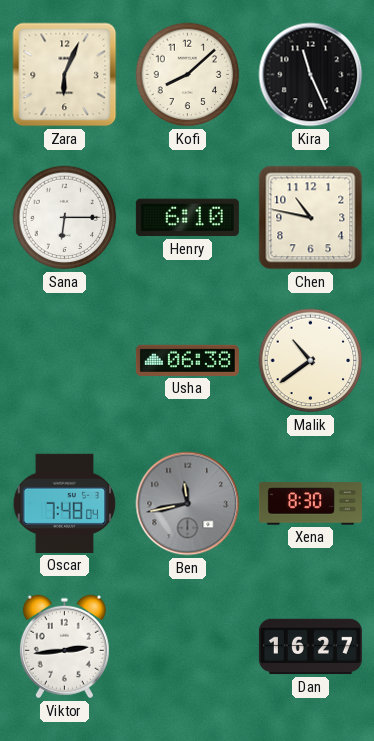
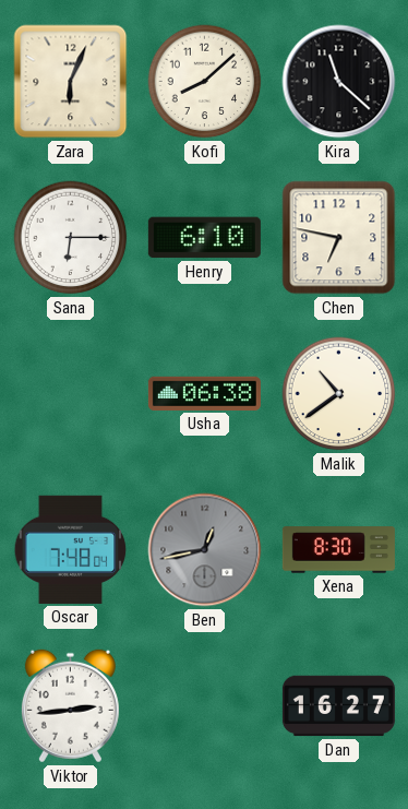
Kira: 11:26 -> 11:22
Chen: 10:47 -> 6:47
Ben: 11:43 -> 12:43
